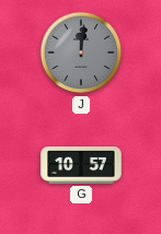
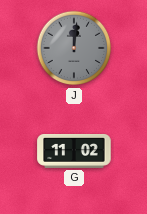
G: 10:57 -> 11:02
